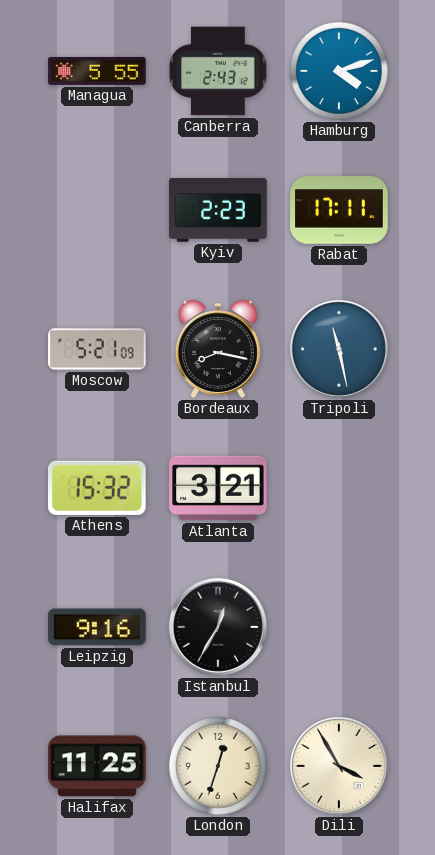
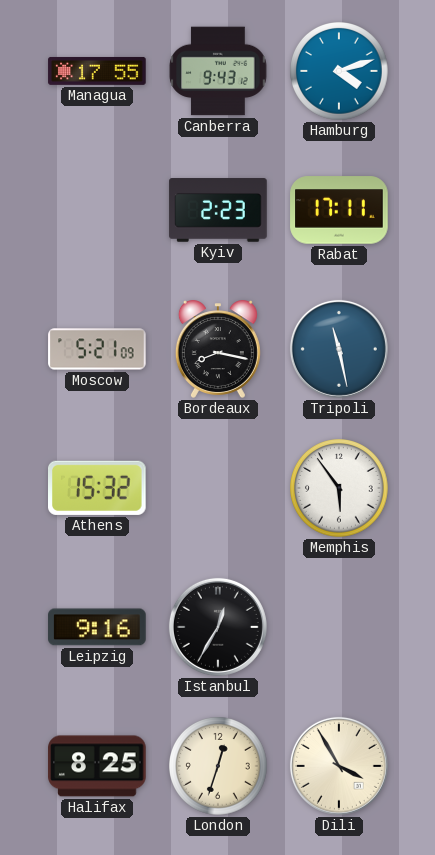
Managua: 5:55 -> 17:55
Canberra: 2:43 -> 9:43
Atlanta: 3:21 -> none
Memphis: none -> 5:54
Halifax: 11:25 -> 8:25
